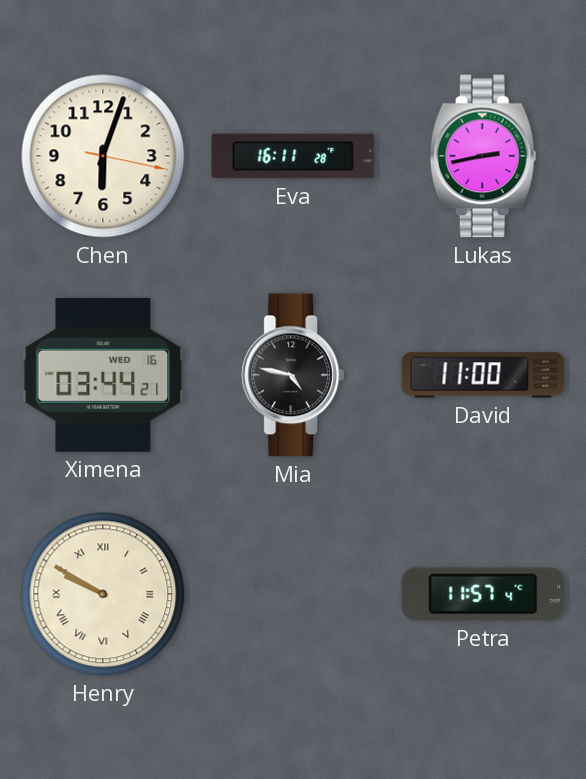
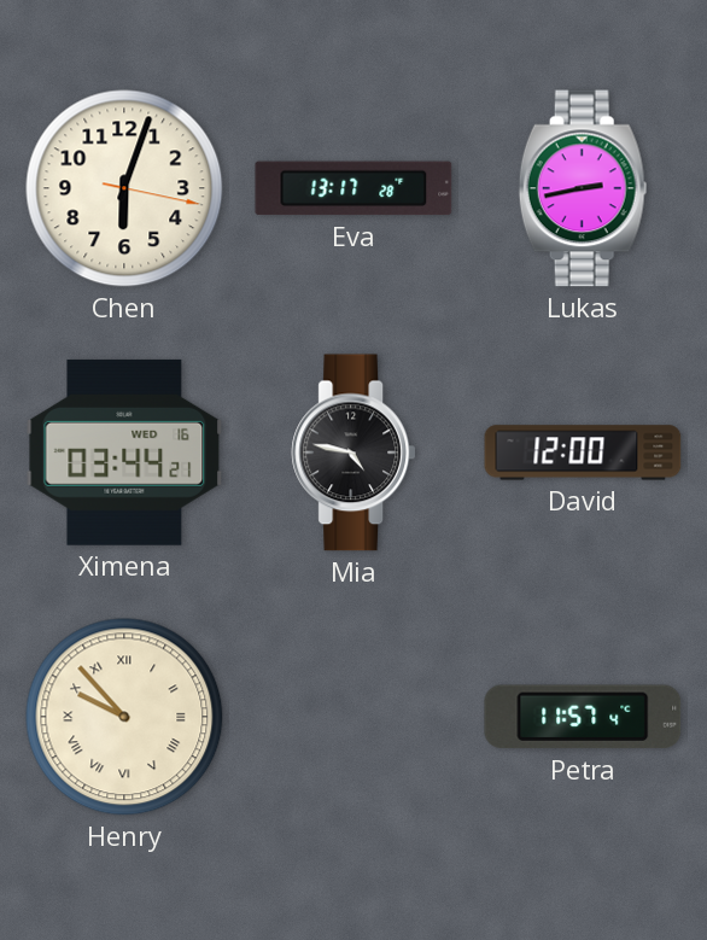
Eva: 16:11 -> 13:17
David: 11:00 -> 12:00
Henry: 9:50 -> 9:53
